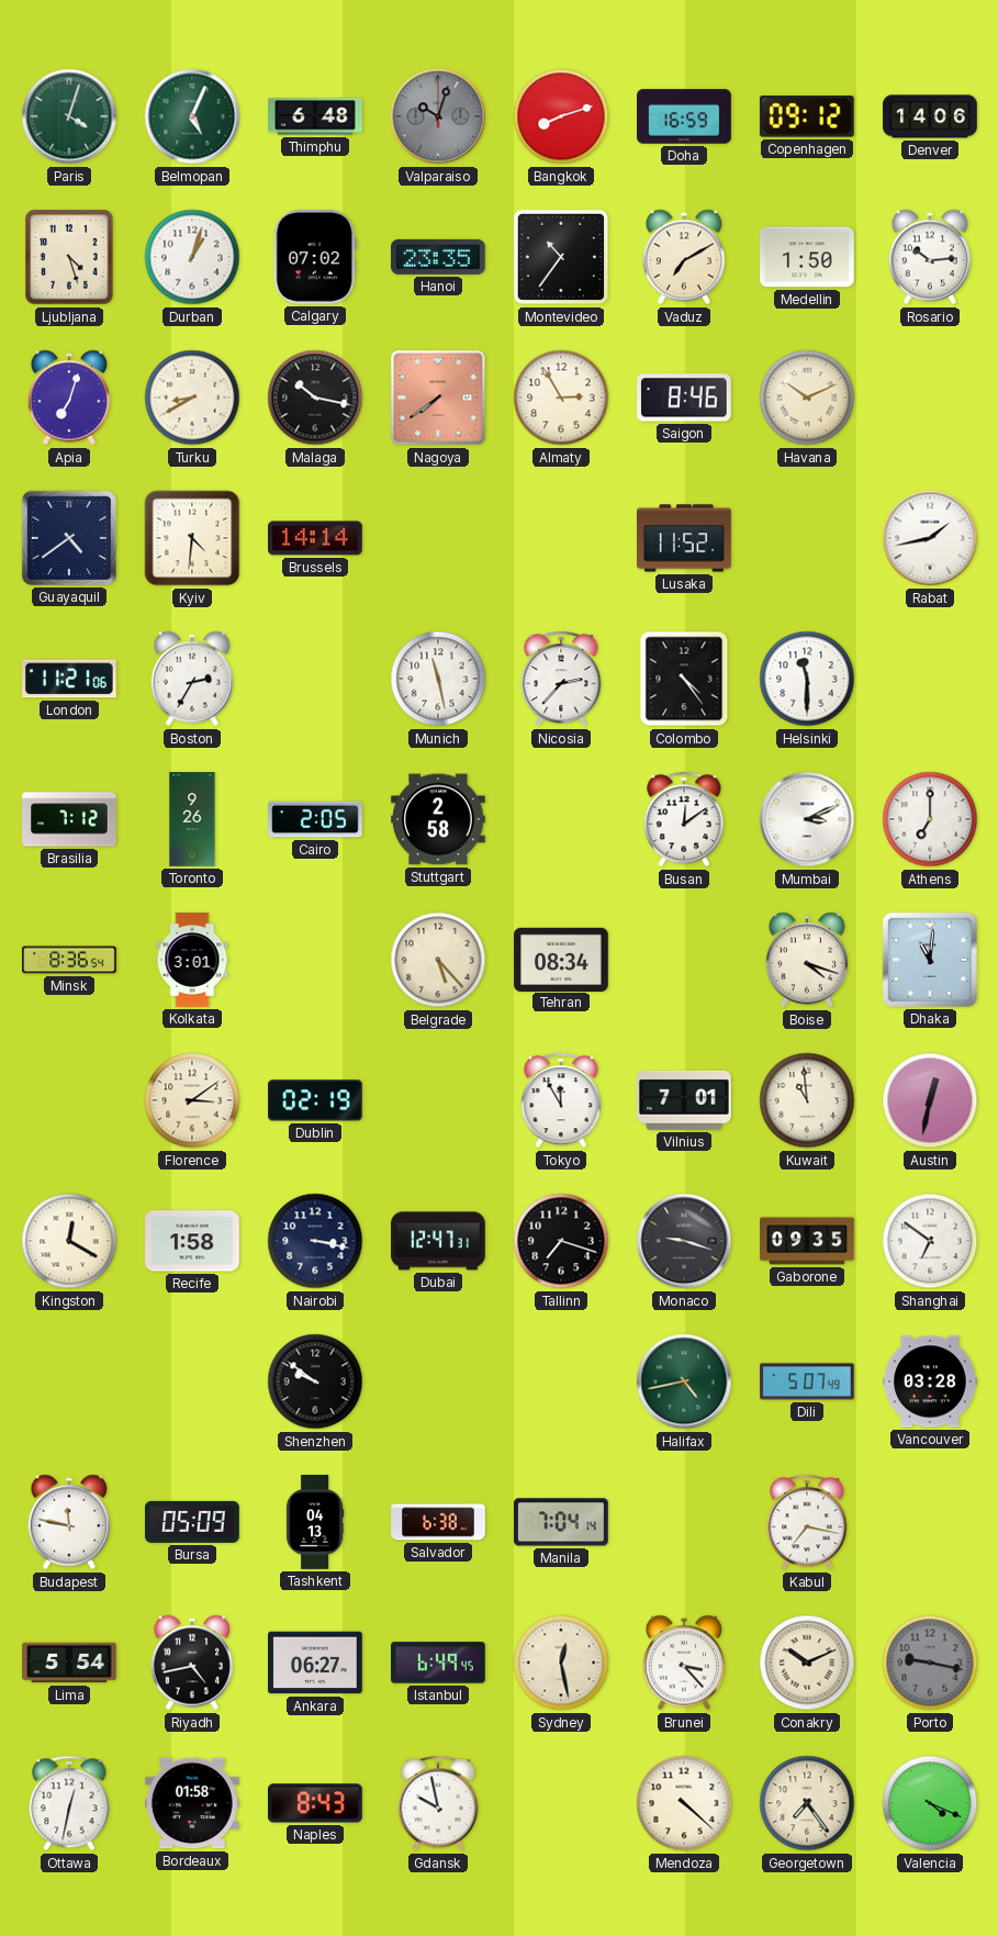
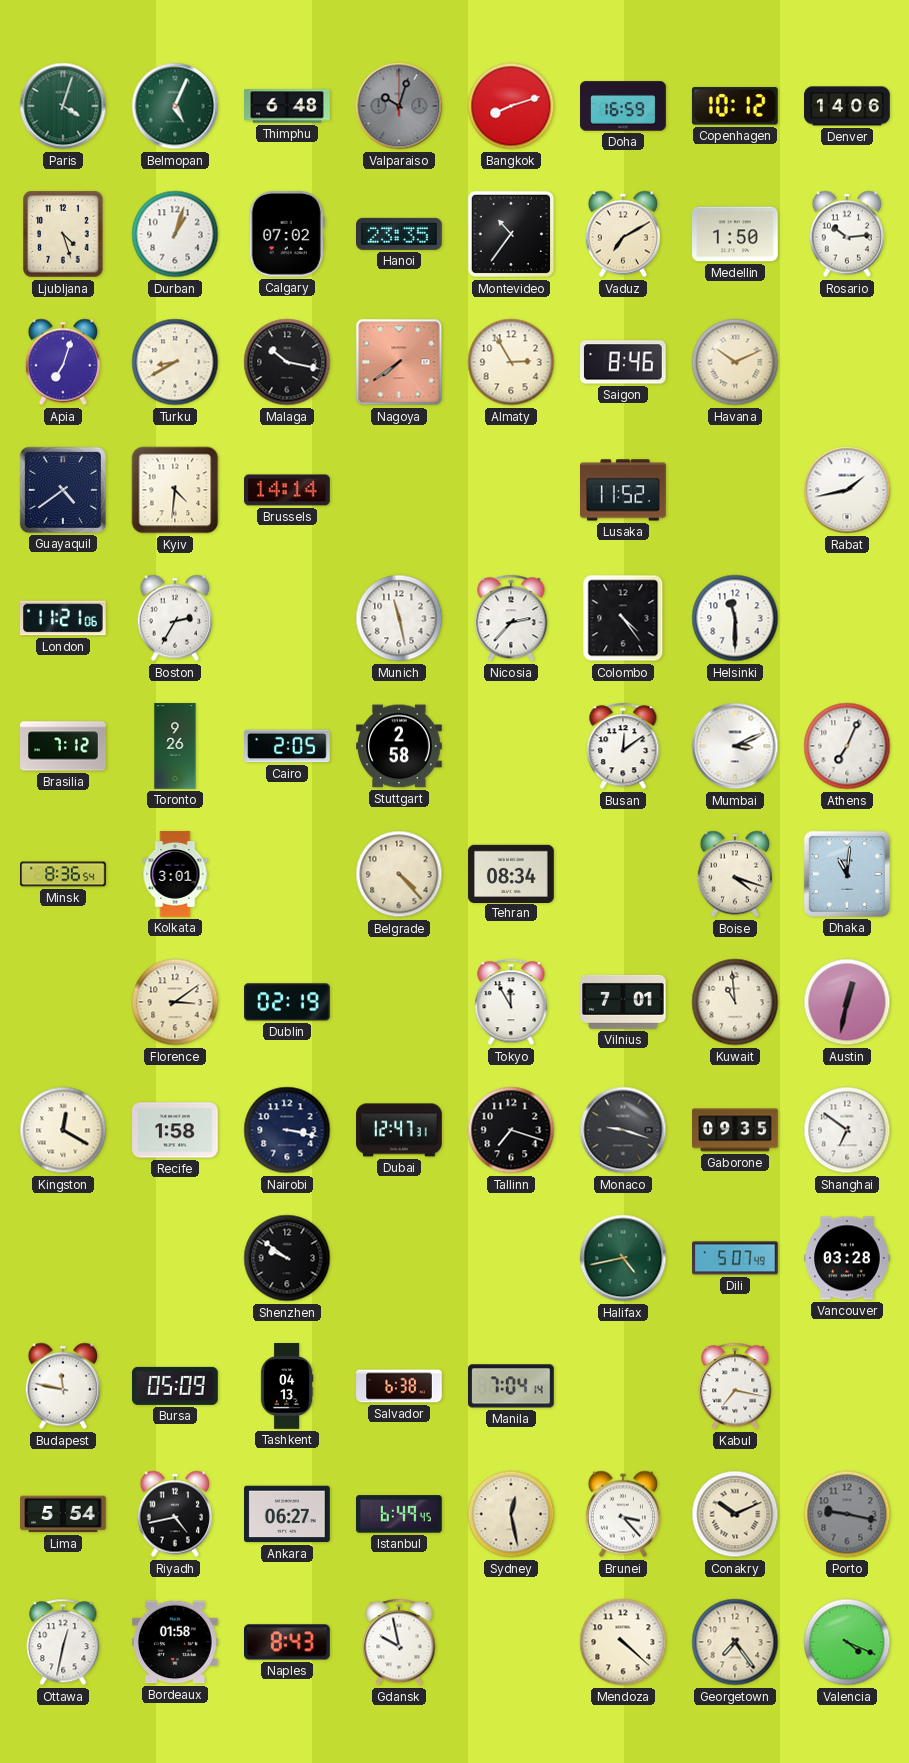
Copenhagen: 09:12 -> 10:12
Athens: 7:00 -> 7:04
Belgrade: 5:23 -> 4:23
